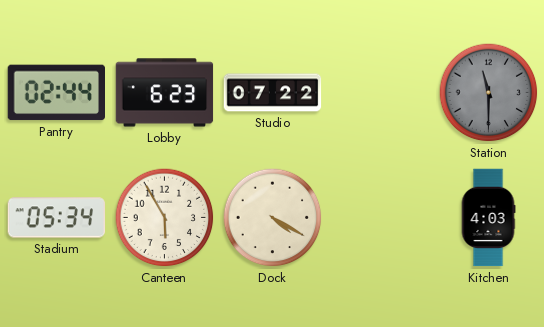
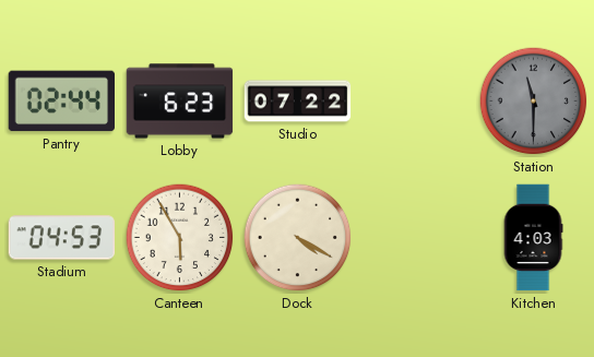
Stadium: 05:34 -> 04:53
